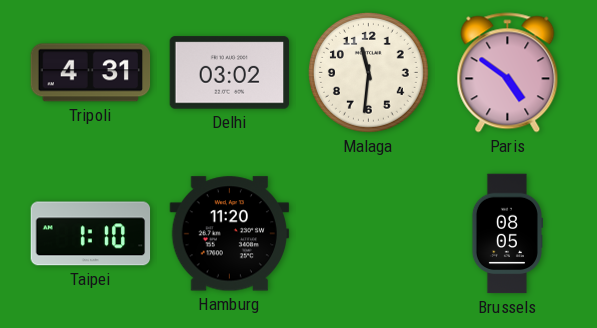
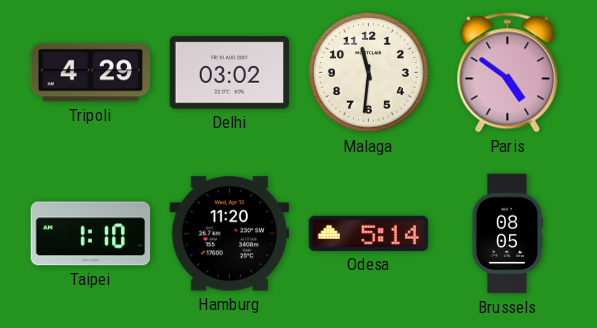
Tripoli: 4:31 -> 4:29
Odesa: none -> 5:14
